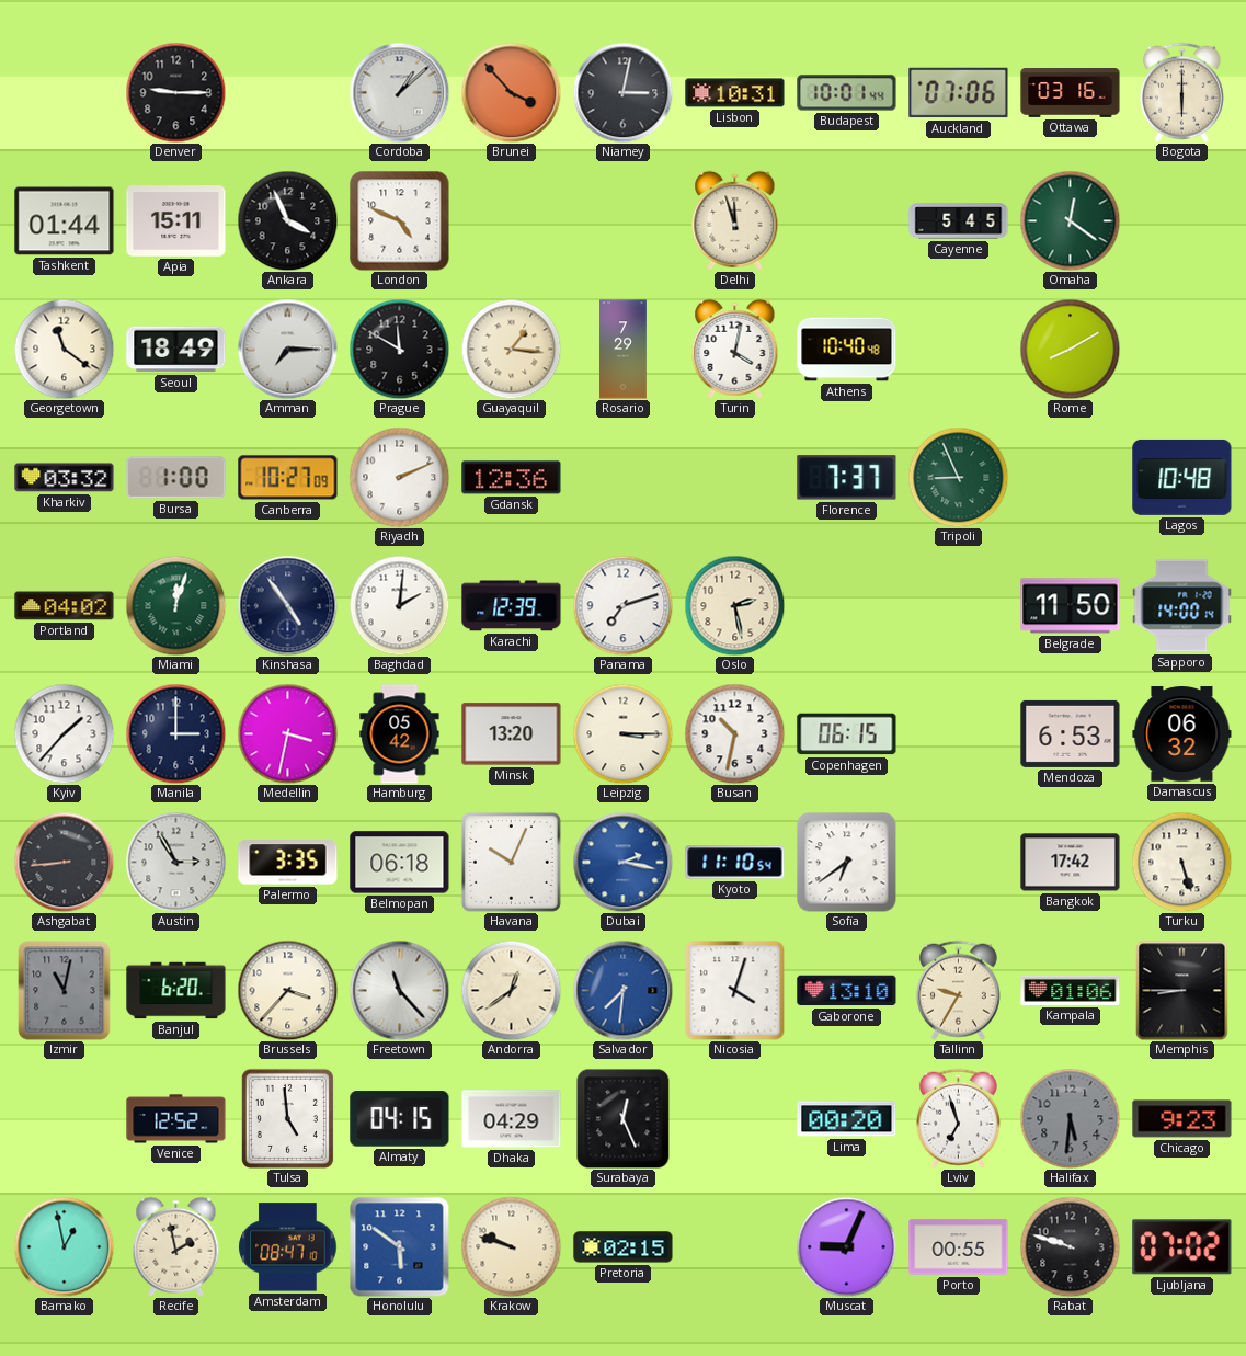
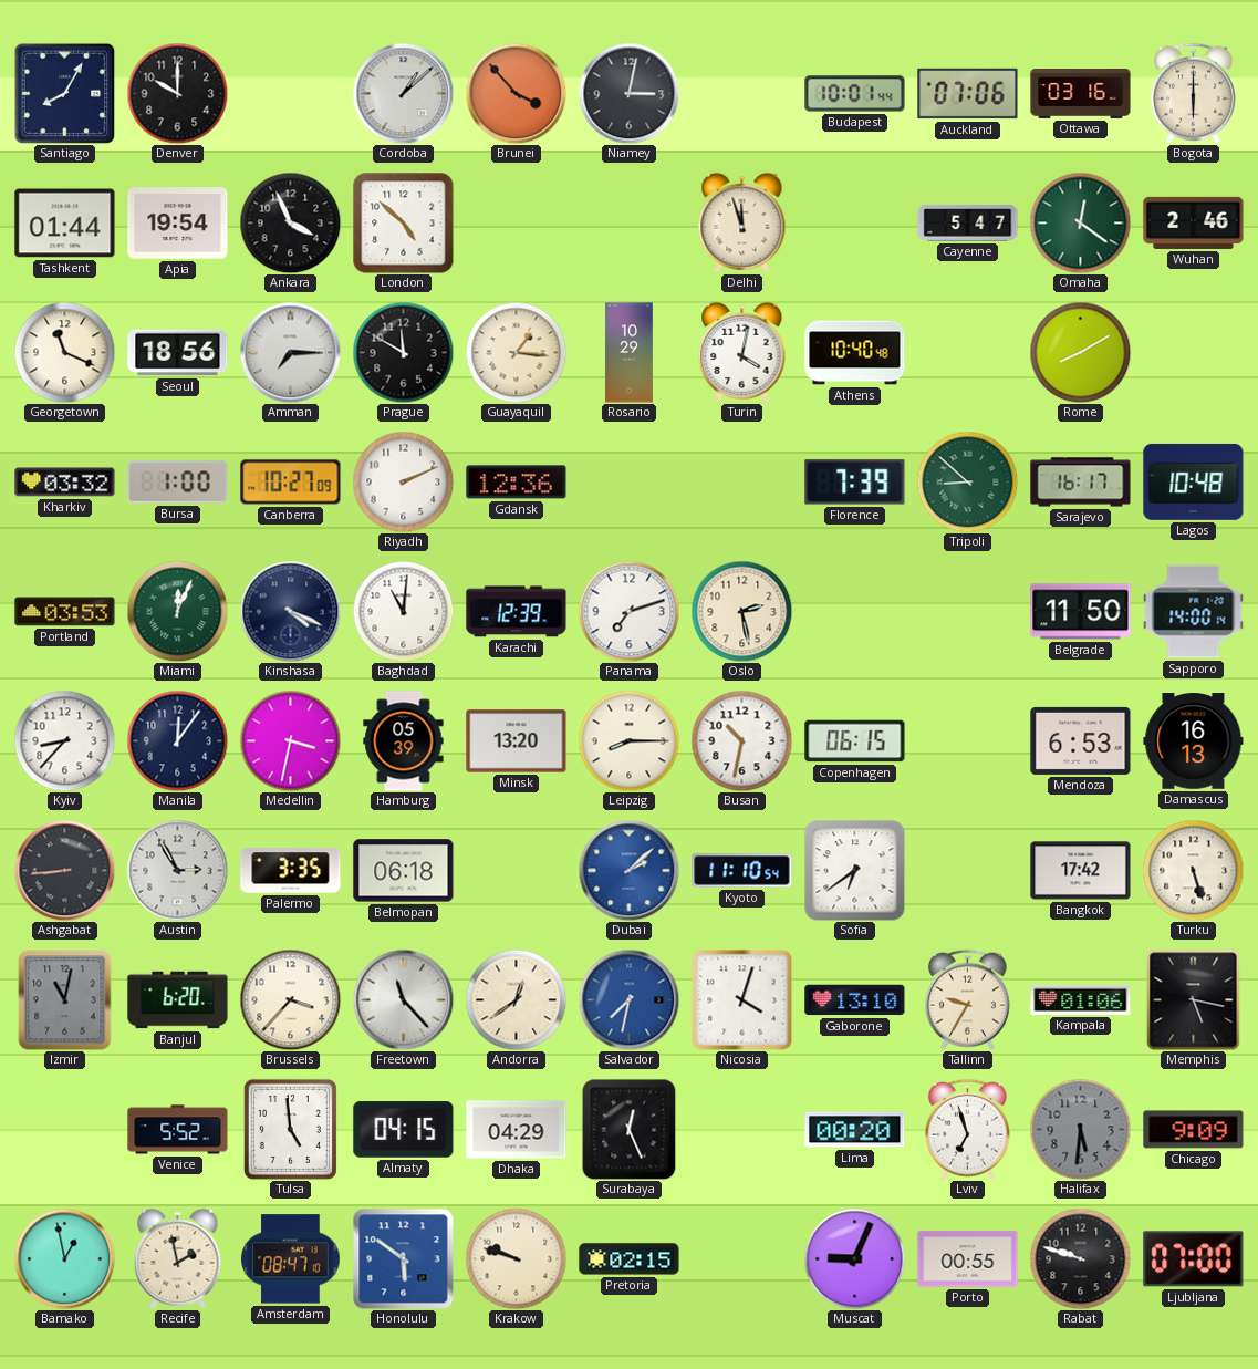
Santiago: none -> 8:05
Denver: 9:15 -> 10:00
Lisbon: 10:31 -> none
Apia: 15:11 -> 19:54
London: 4:49 -> 4:52
Cayenne: 5:45 -> 5:47
Wuhan: none -> 2:46
Georgetown: 11:21 -> 11:19
Seoul: 18:49 -> 18:56
Rosario: 7:29 -> 10:29
Florence: 7:37 -> 7:39
Tripoli: 8:56 -> 8:52
Sarajevo: none -> 16:17
Portland: 04:02 -> 03:53
Miami: 12:03 -> 12:04
Kinshasa: 4:54 -> 4:19
Baghdad: 2:01 -> 11:01
Kyiv: 1:37 -> 8:37
Manila: 3:00 -> 12:06
Hamburg: 05:42 -> 05:39
Leipzig: 3:15 -> 8:15
Damascus: 06:32 -> 16:13
Havana: 10:04 -> none
Dubai: 2:17 -> 2:08
Salvador: 7:31 -> 7:32
Memphis: 8:45 -> 5:17
Venice: 12:52 -> 5:52
Chicago: 9:23 -> 9:09
Ljubljana: 07:02 -> 07:00
